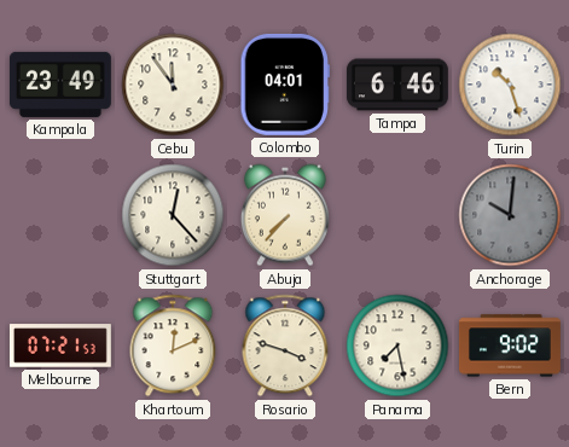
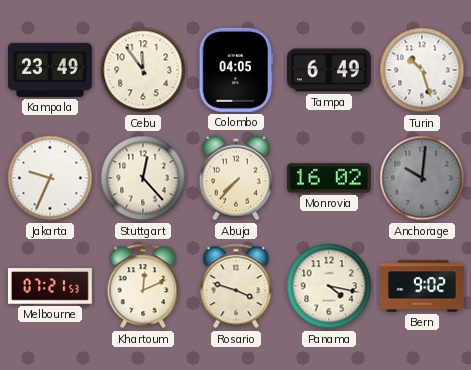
Colombo: 04:01 -> 04:05
Tampa: 6:46 -> 6:49
Jakarta: none -> 9:34
Monrovia: none -> 16:02
Panama: 7:28 -> 4:17
